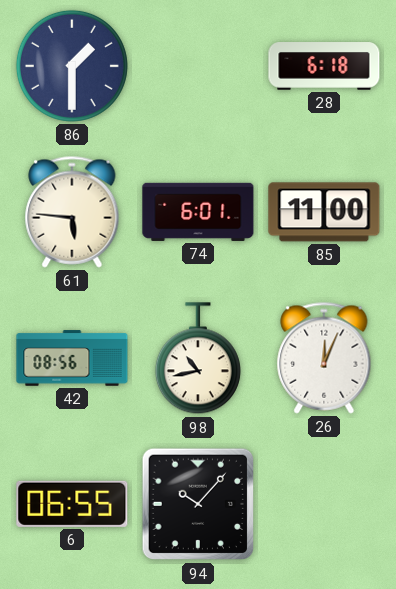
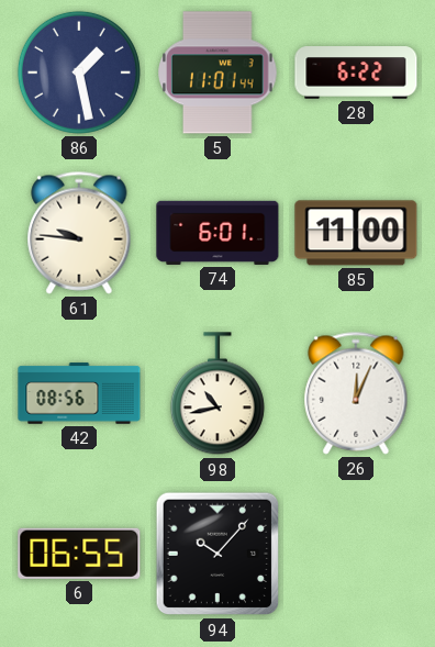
86: 1:30 -> 1:28
5: none -> 11:01
28: 6:18 -> 6:22
61: 5:46 -> 9:46
